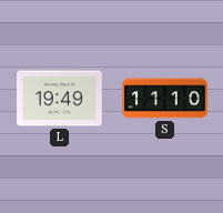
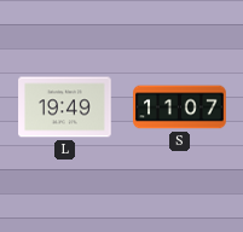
S: 11:10 -> 11:07
